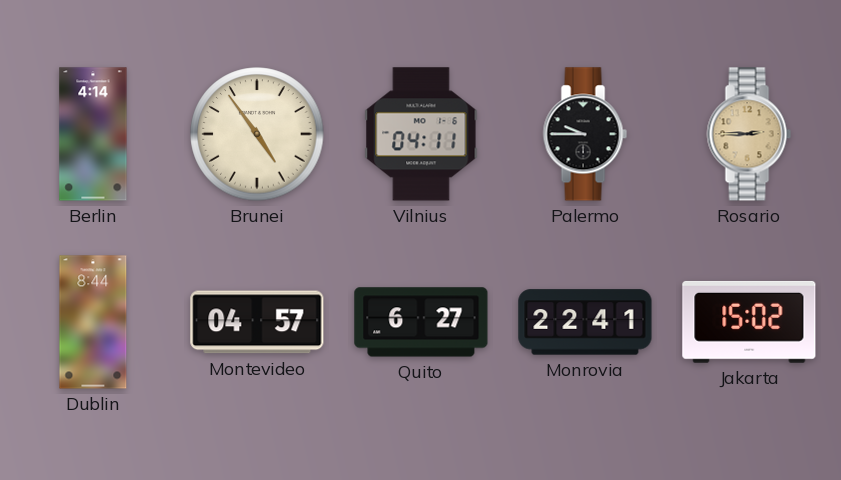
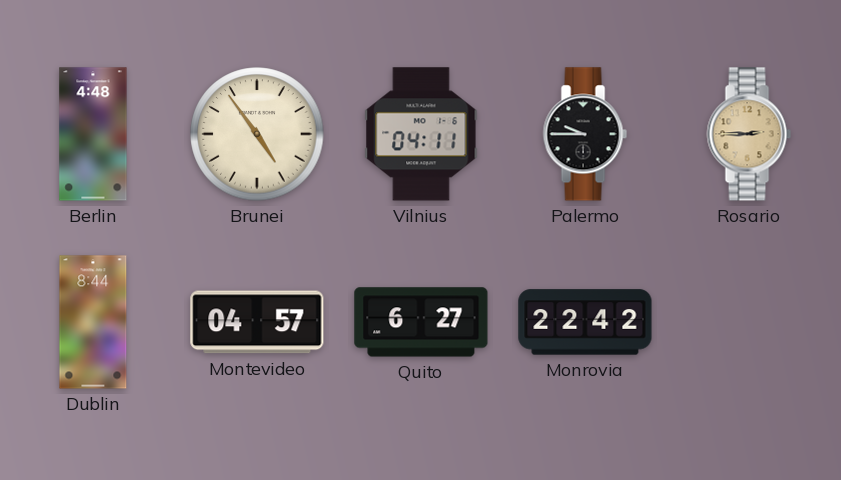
Berlin: 4:14 -> 4:48
Monrovia: 22:41 -> 22:42
Jakarta: 15:02 -> none
